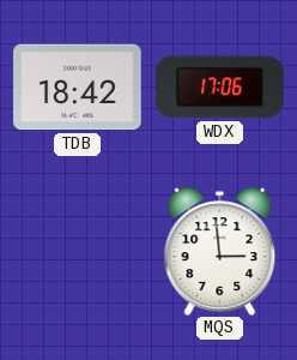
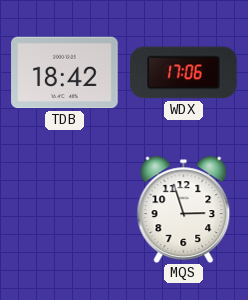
MQS: 2:59 -> 2:57
